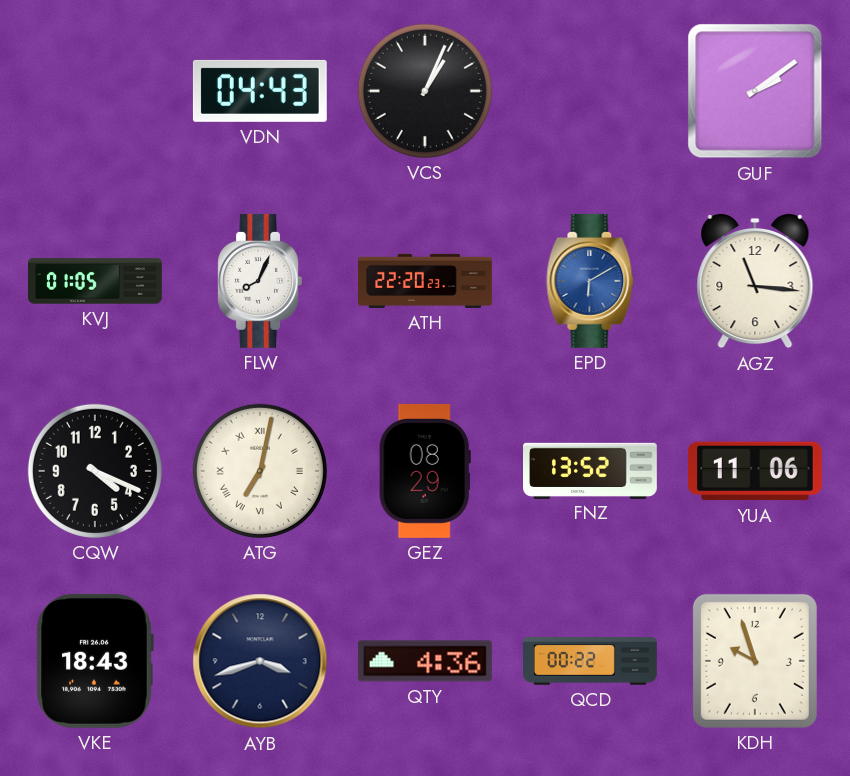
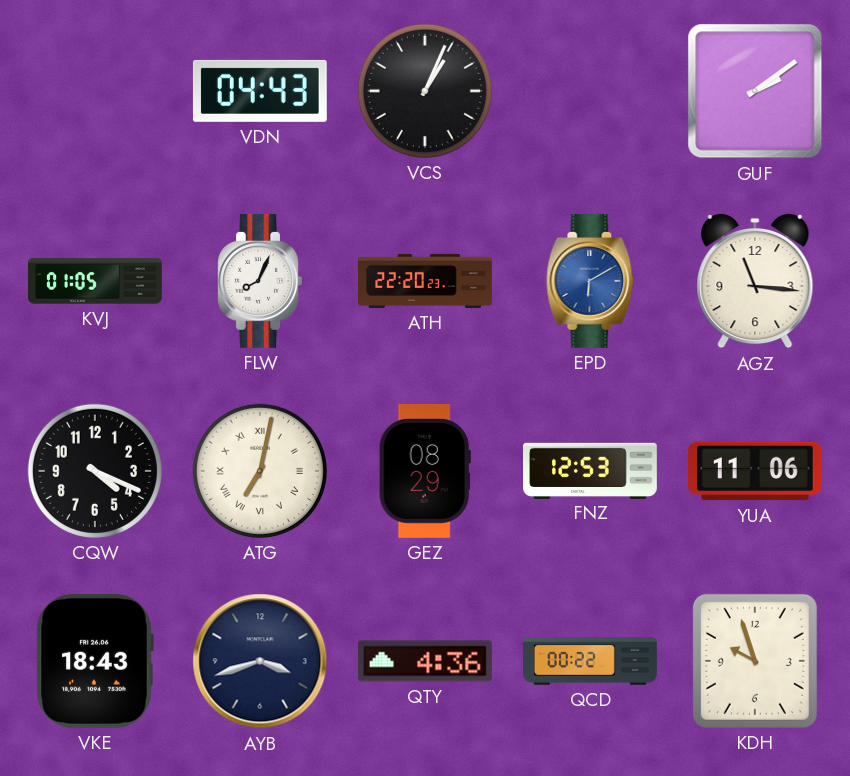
FNZ: 13:52 -> 12:53
